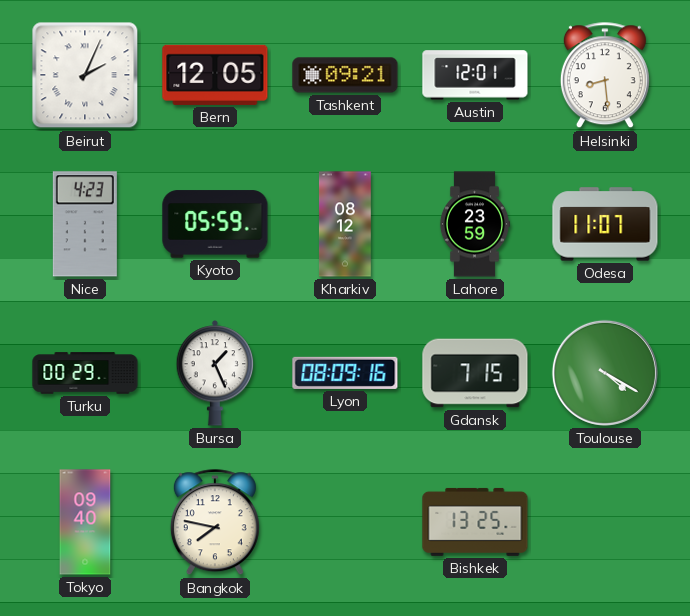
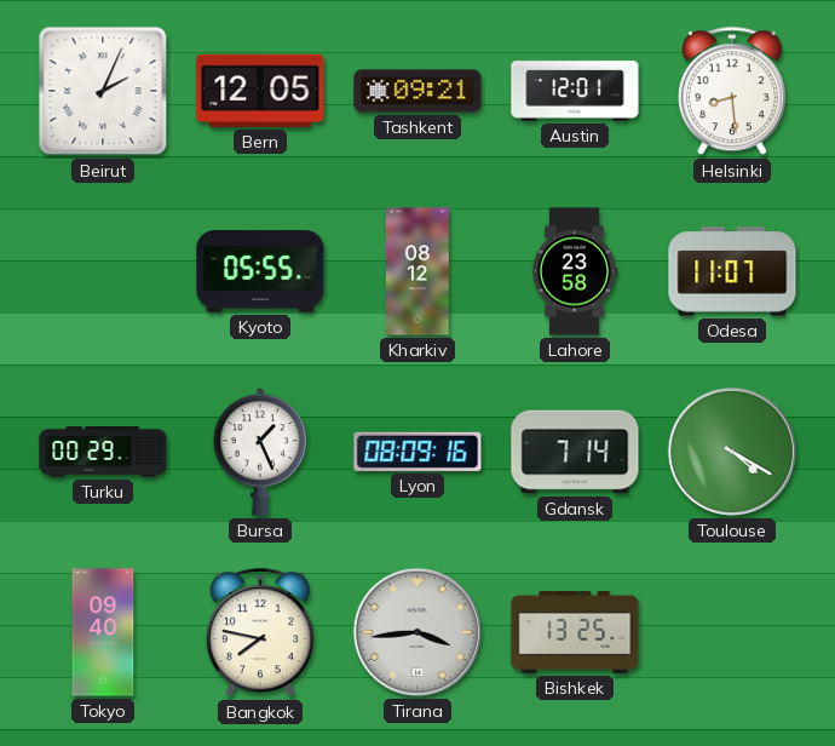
Nice: 4:23 -> none
Kyoto: 05:59 -> 05:55
Lahore: 23:59 -> 23:58
Gdansk: 7:15 -> 7:14
Tirana: none -> 3:44
